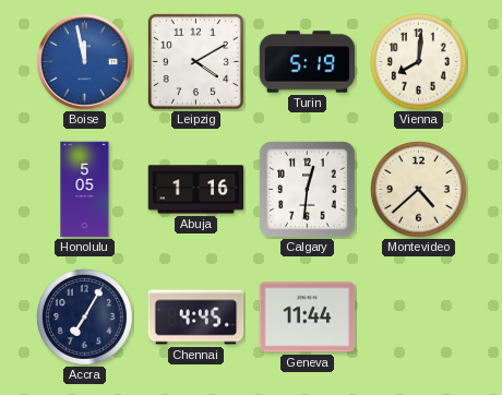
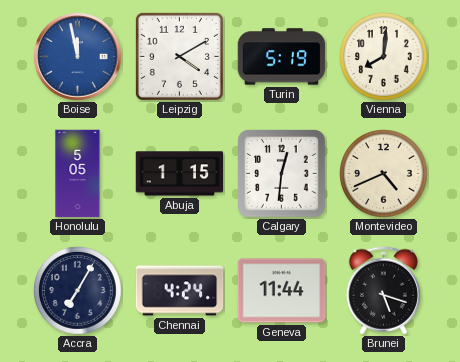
Abuja: 1:16 -> 1:15
Montevideo: 4:38 -> 4:41
Chennai: 4:45 -> 4:24
Brunei: none -> 5:18
